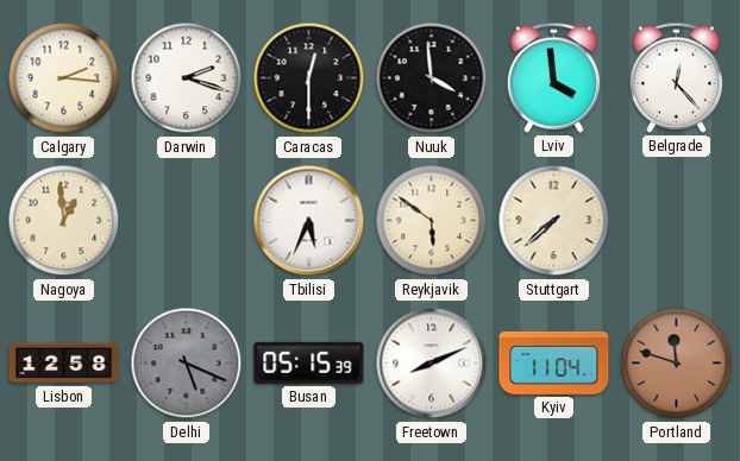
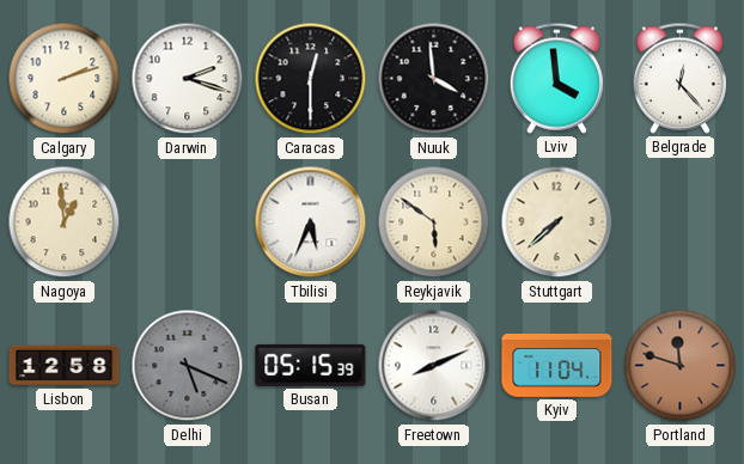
Calgary: 2:16 -> 2:12
